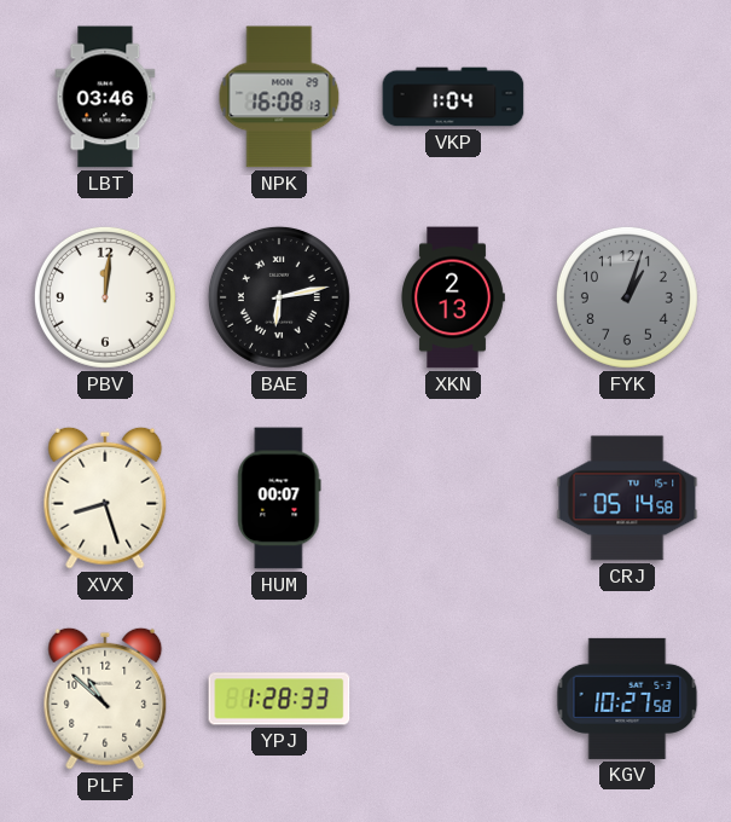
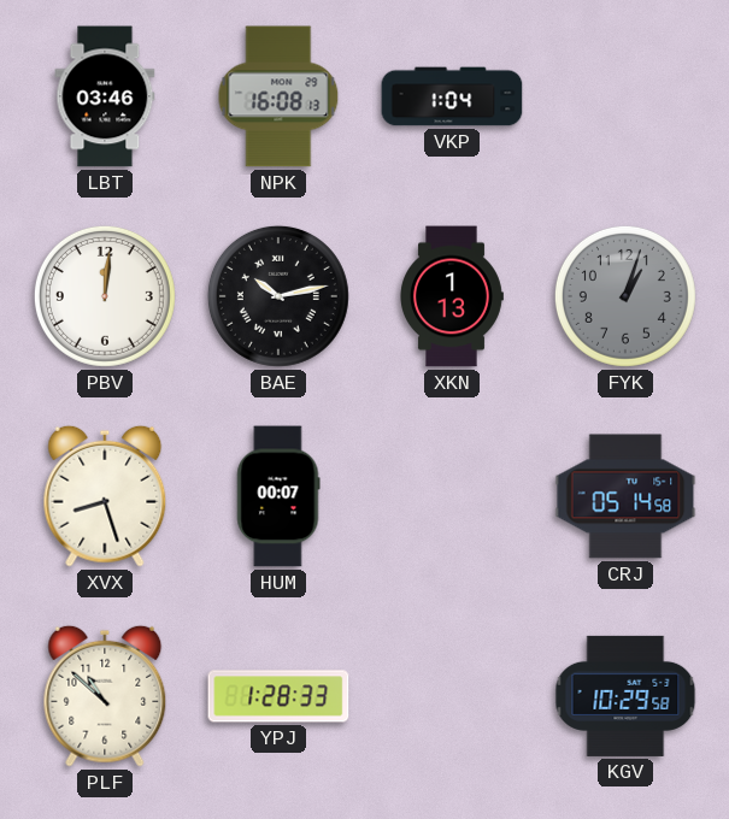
BAE: 6:13 -> 10:13
XKN: 2:13 -> 1:13
KGV: 10:27 -> 10:29
